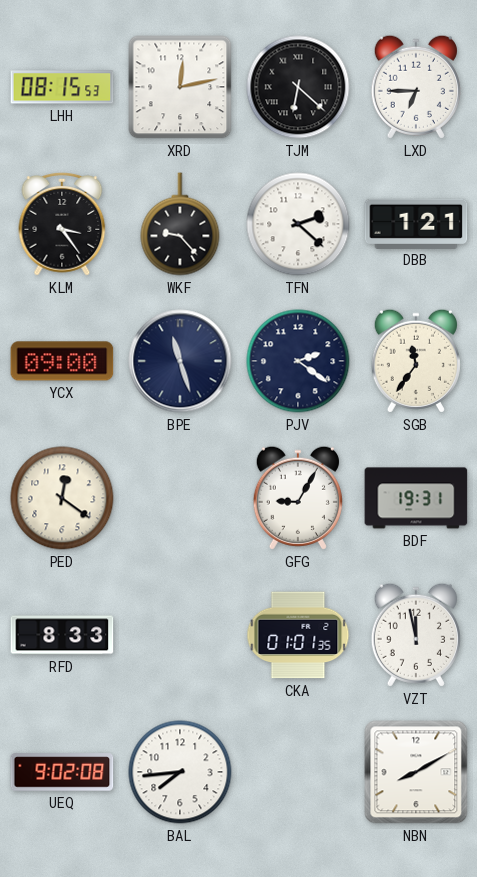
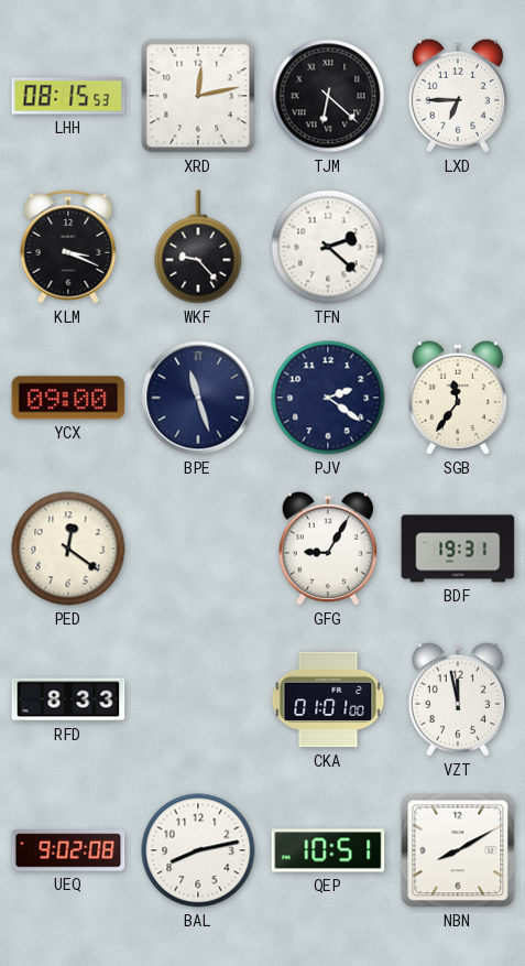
KLM: 3:24 -> 3:19
DBB: 1:21 -> none
CKA: 01:01:35 -> 01:01:00
BAL: 7:44 -> 8:13
QEP: none -> 10:51
